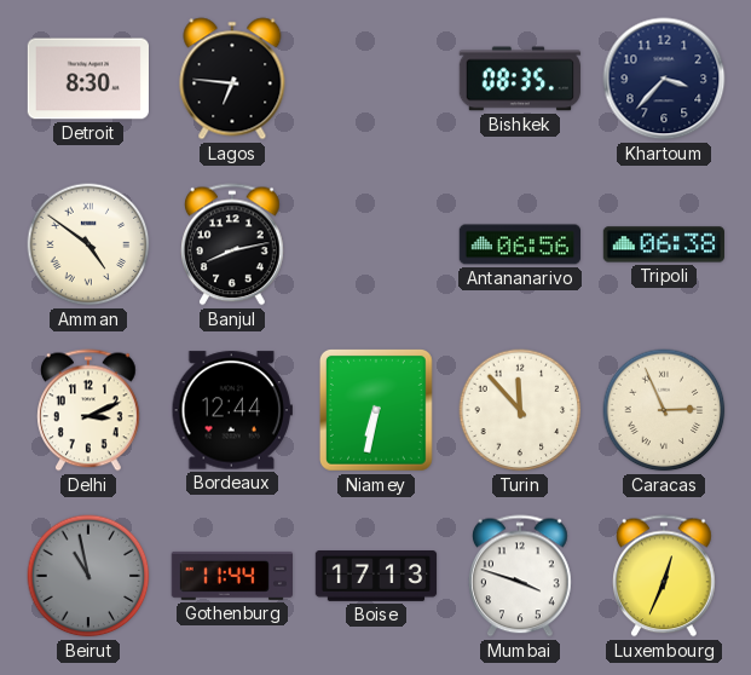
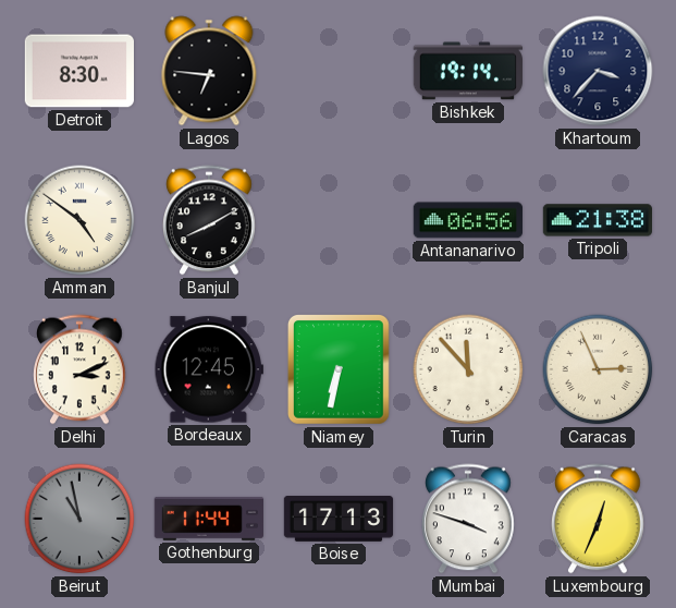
Bishkek: 08:35 -> 19:14
Banjul: 8:13 -> 8:10
Tripoli: 06:38 -> 21:38
Bordeaux: 12:44 -> 12:45
